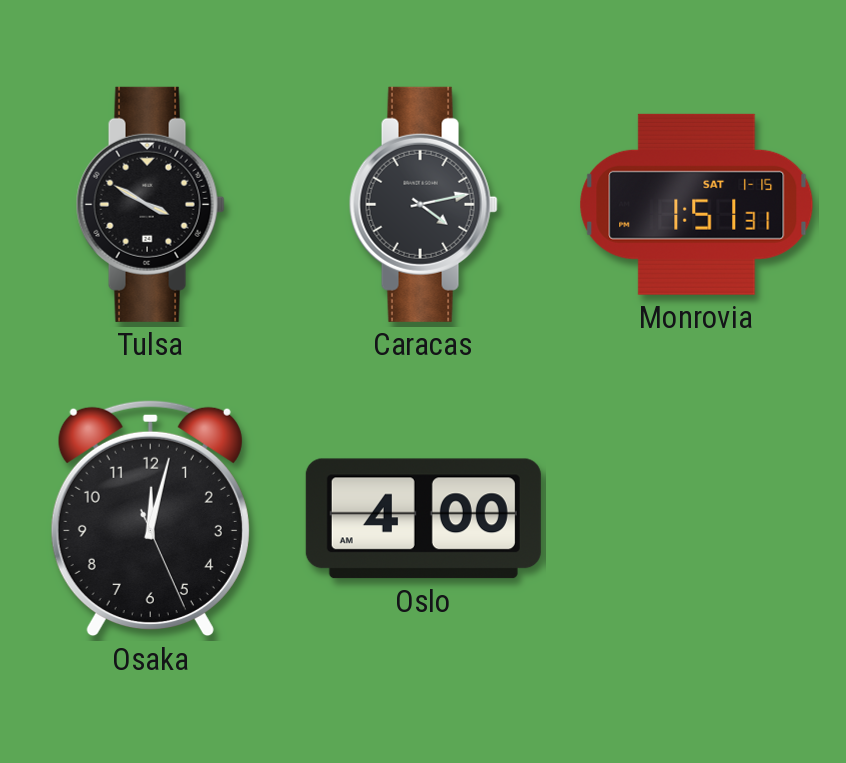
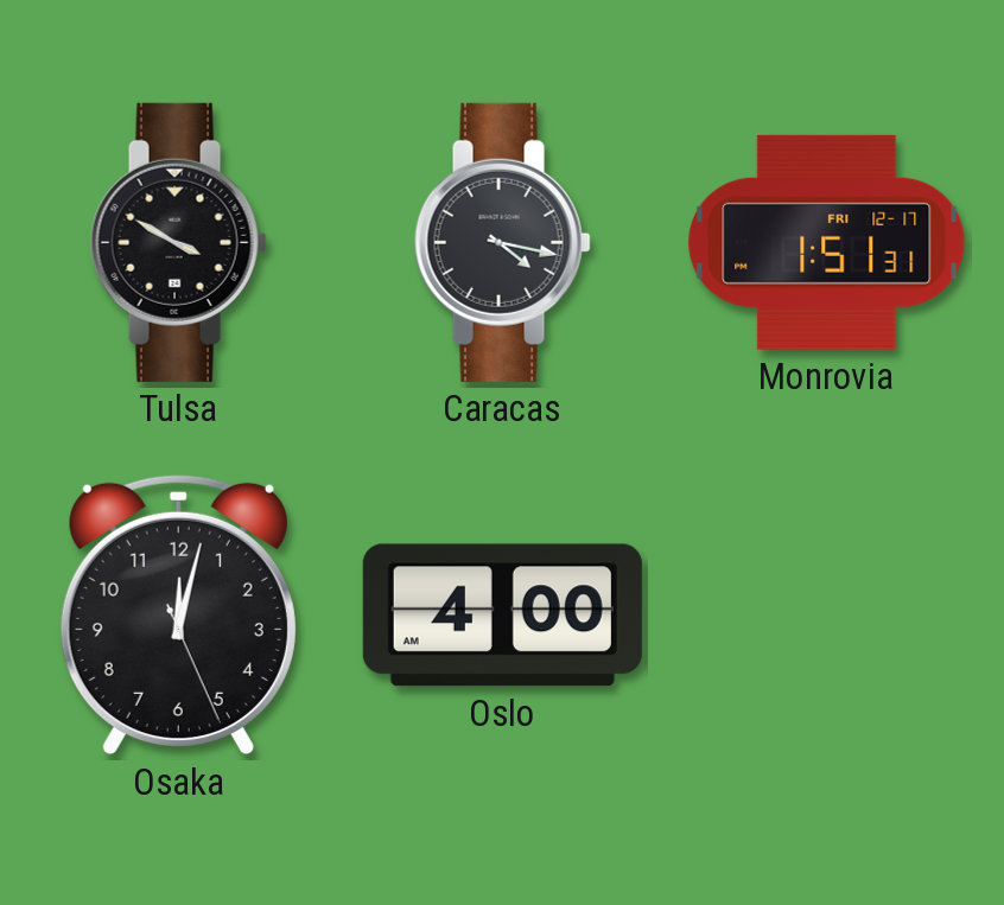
Caracas: 4:13 -> 4:17
Monrovia date: SAT 1-15 -> FRI 12-17
